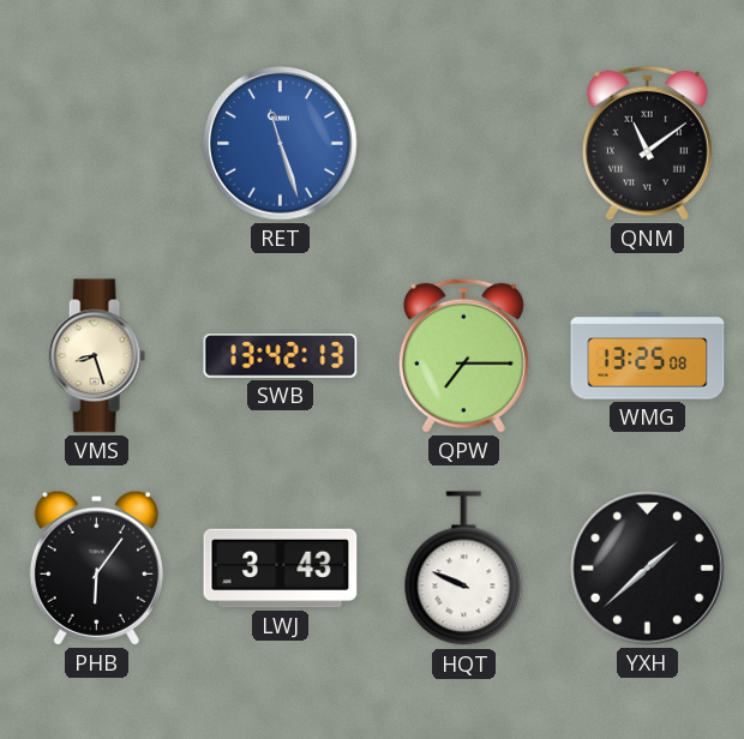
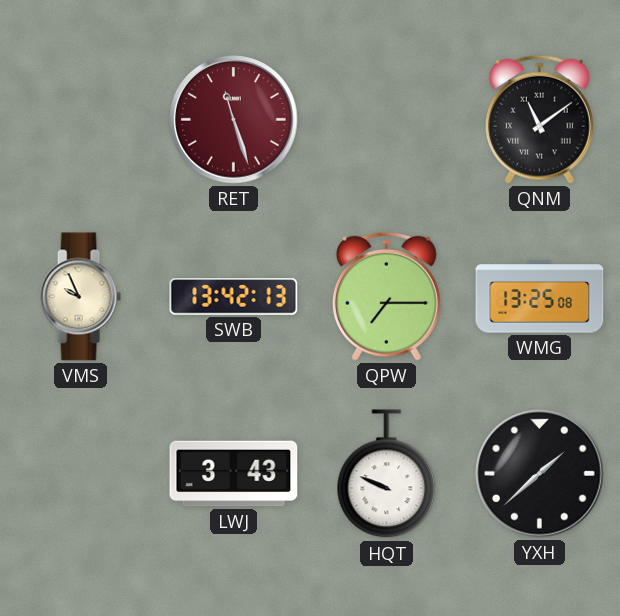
RET dial: blue -> burgundy
VMS: 8:27 -> 9:56
PHB: 6:06 -> none
